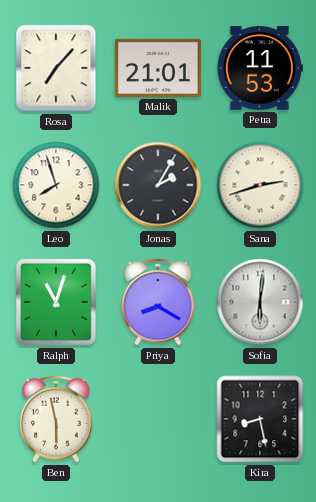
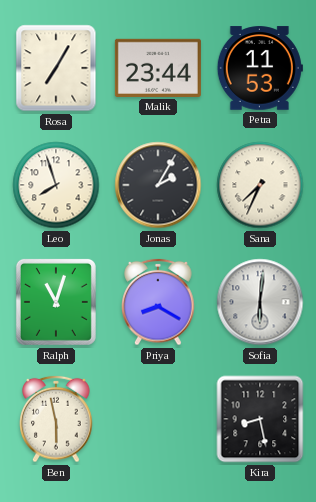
Rosa: 7:07 -> 7:05
Malik: 21:01 -> 23:44
Sana: 2:42 -> 7:34
